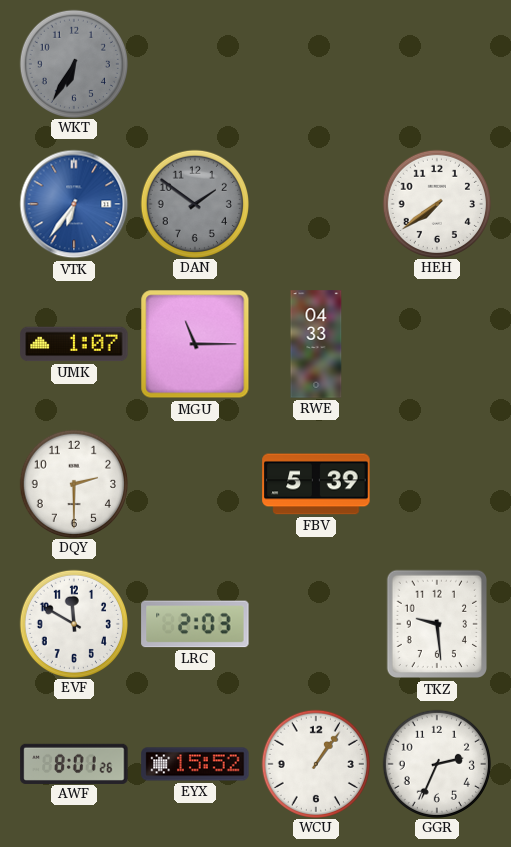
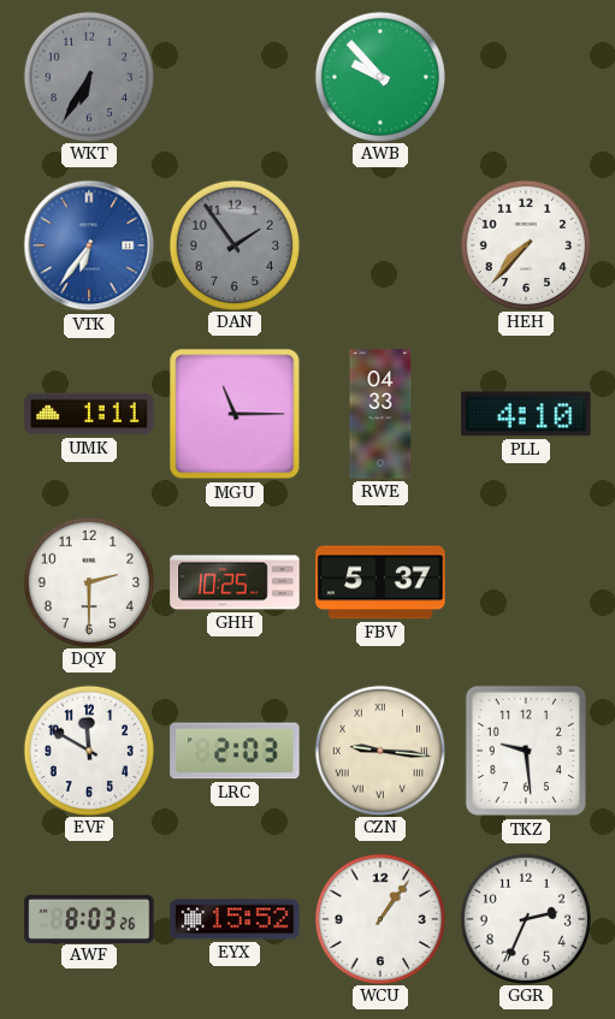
AWB: none -> 9:53
DAN: 1:51 -> 1:54
HEH: 7:39 -> 7:37
UMK: 1:07 -> 1:11
PLL: none -> 4:10
GHH: none -> 10:25
FBV: 5:39 -> 5:37
CZN: none -> 9:16
AWF: 8:01 -> 8:03
